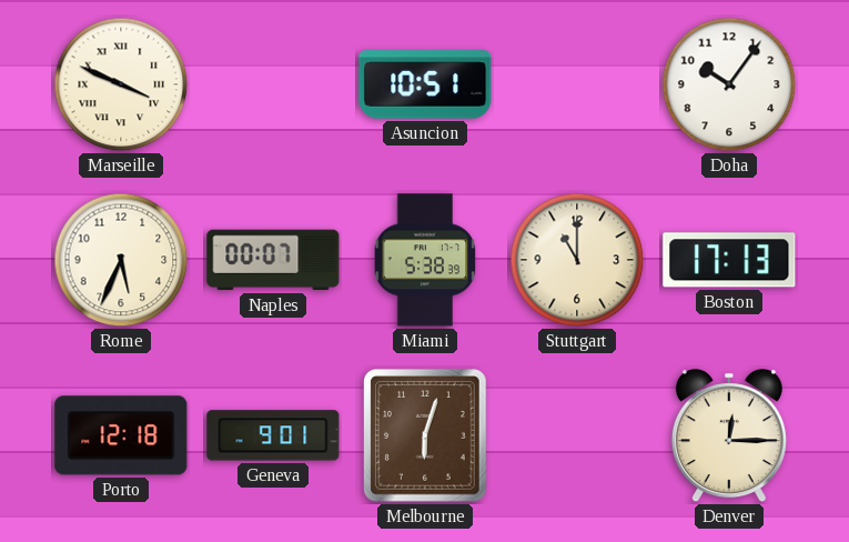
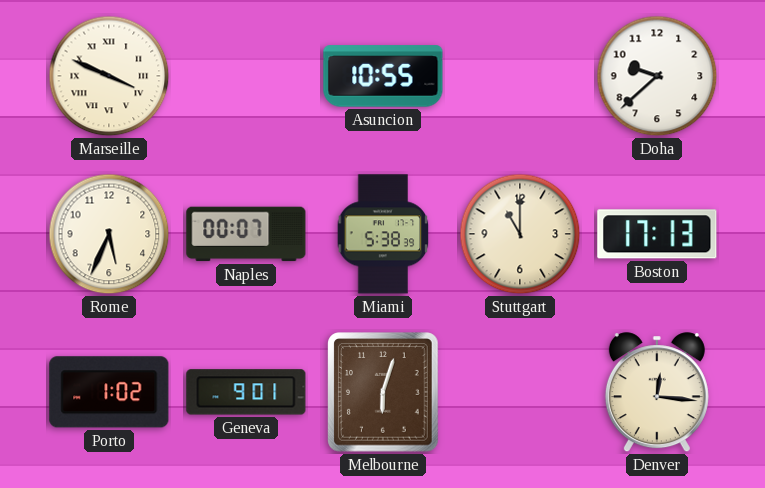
Asuncion: 10:51 -> 10:55
Doha: 10:06 -> 9:38
Porto: 12:18 -> 1:02
Denver: 12:15 -> 12:16
